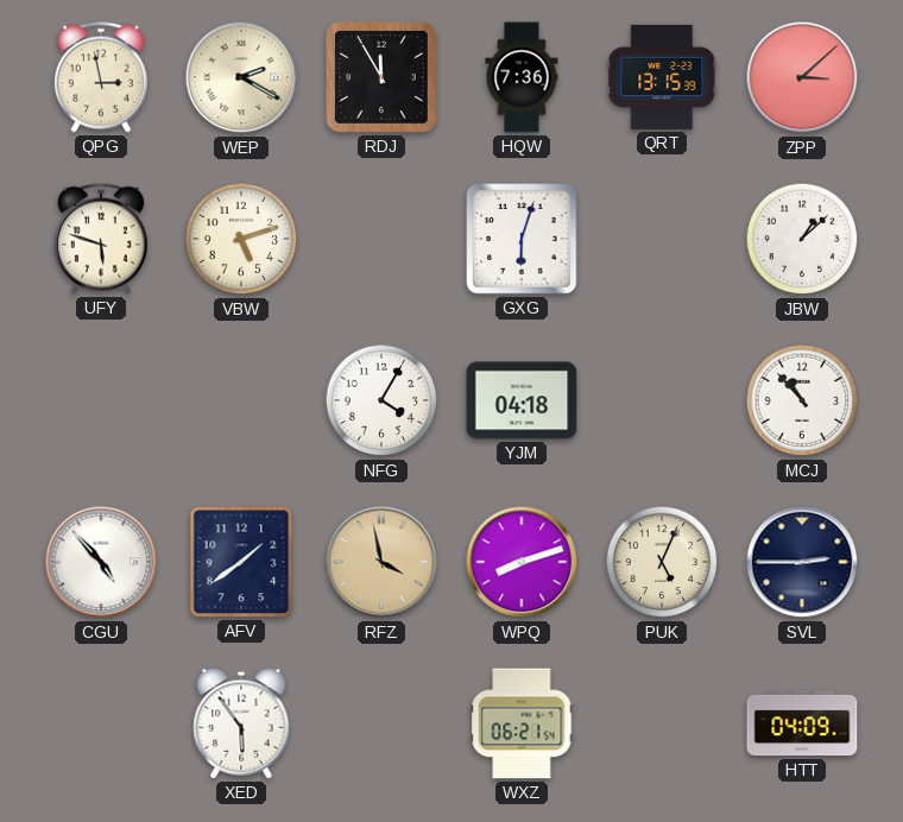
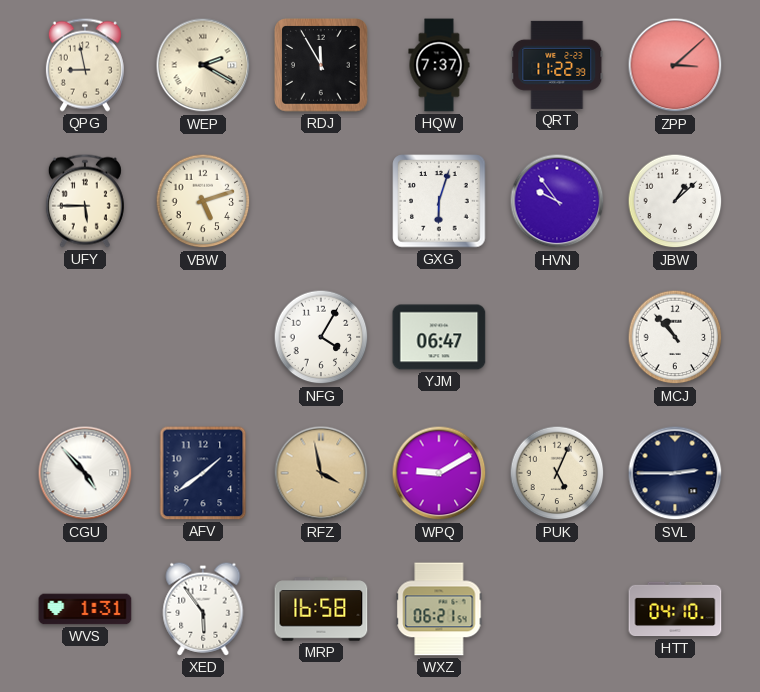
QPG: 2:58 -> 8:58
HQW: 7:36 -> 7:37
QRT: 13:15 -> 11:22
UFY: 5:48 -> 5:45
HVN: none -> 9:54
YJM: 04:18 -> 06:47
WPQ: 8:12 -> 9:10
WVS: none -> 1:31
MRP: none -> 16:58
HTT: 04:09 -> 04:10
